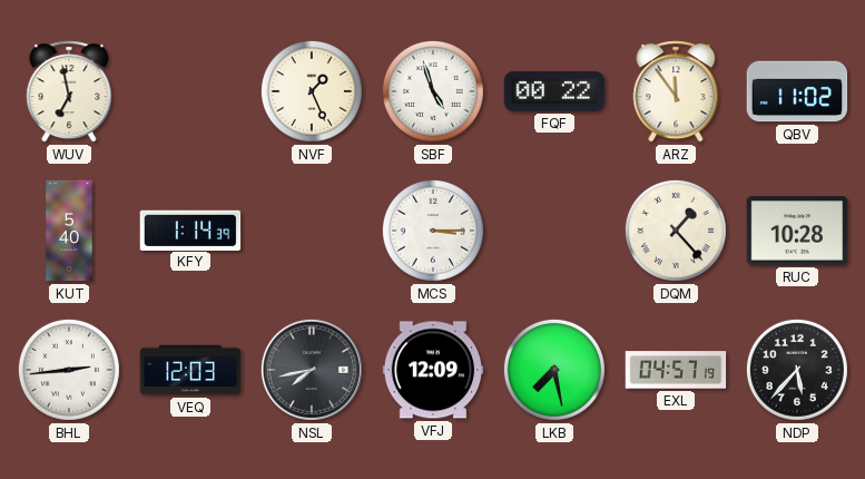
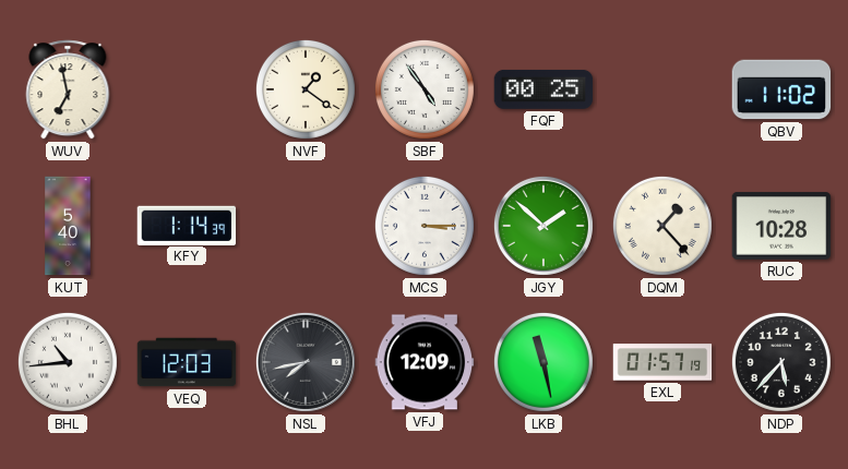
NVF: 1:26 -> 1:21
SBF: 4:57 -> 4:54
FQF: 00:22 -> 00:25
ARZ: 11:54 -> none
JGY: none -> 1:52
BHL: 2:44 -> 10:44
LKB: 7:28 -> 11:28
EXL: 04:57 -> 01:57
